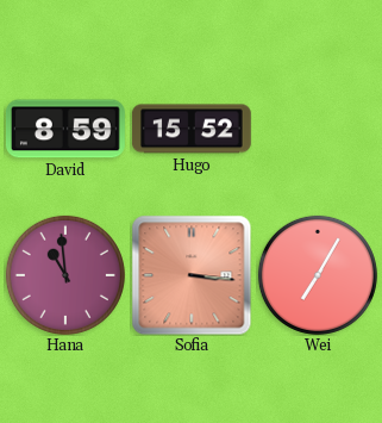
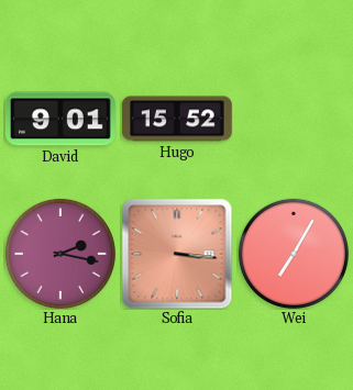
David: 8:59 -> 9:01
Hana: 10:59 -> 2:17
